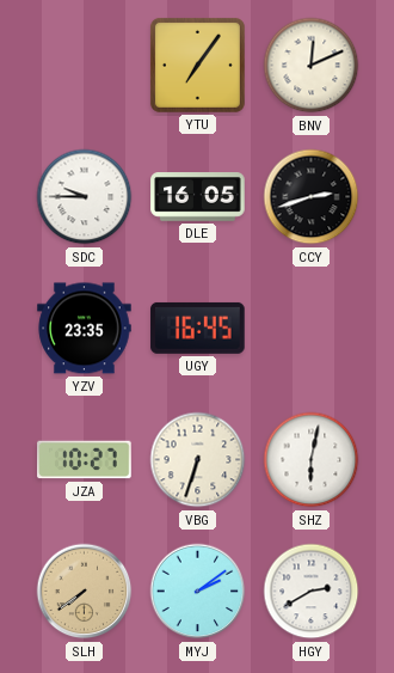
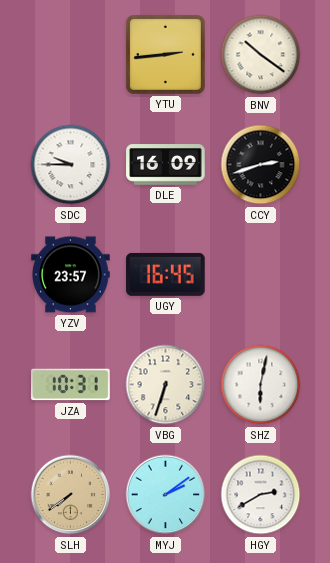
YTU: 7:06 -> 2:44
BNV: 12:11 -> 10:21
DLE: 16:05 -> 16:09
YZV: 23:35 -> 23:57
JZA: 10:27 -> 10:31
